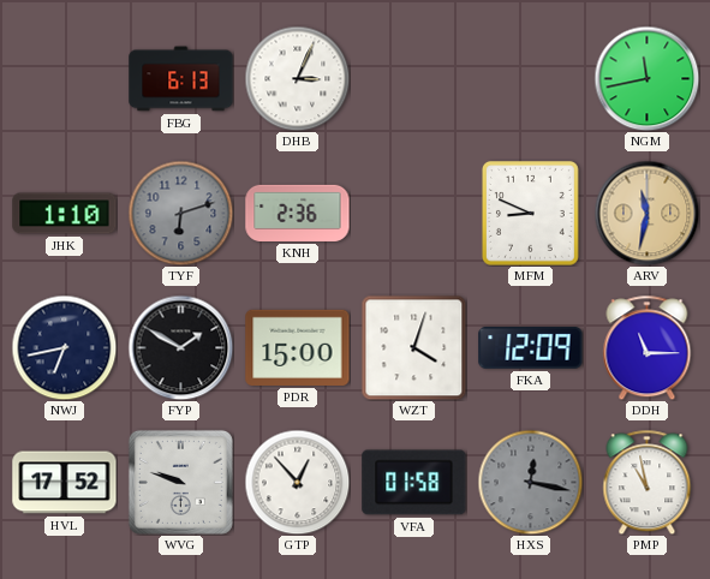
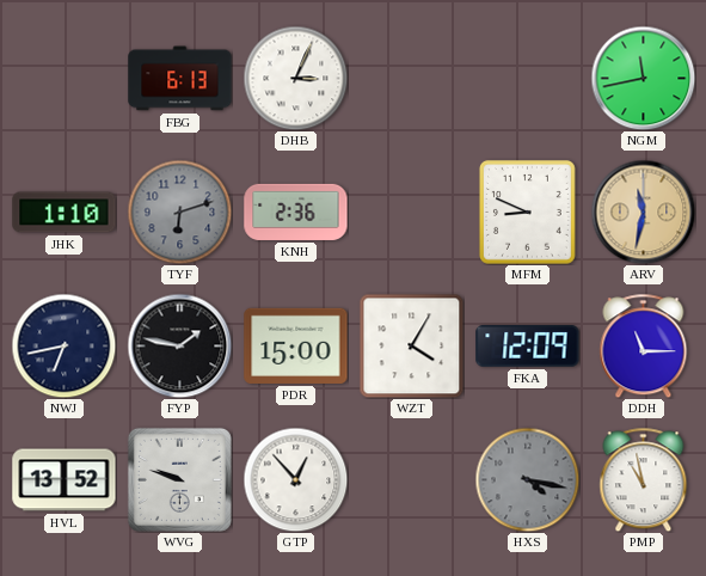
FYP: 1:50 -> 1:47
WZT: 4:03 -> 4:05
HVL: 17:52 -> 13:52
VFA: 01:58 -> none
HXS: 12:17 -> 4:17
